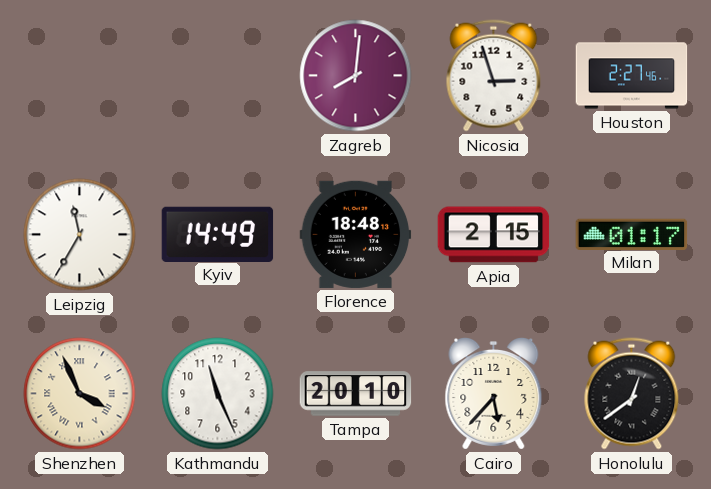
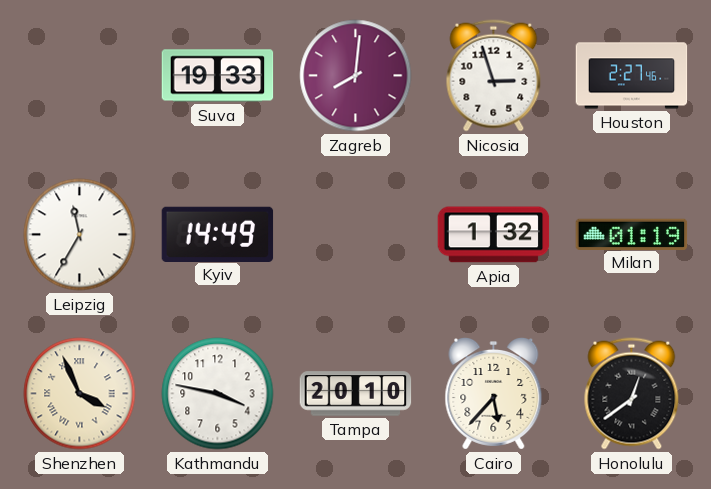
Suva: none -> 19:33
Florence: 18:48 -> none
Apia: 2:15 -> 1:32
Milan: 01:17 -> 01:19
Kathmandu: 11:26 -> 3:47
